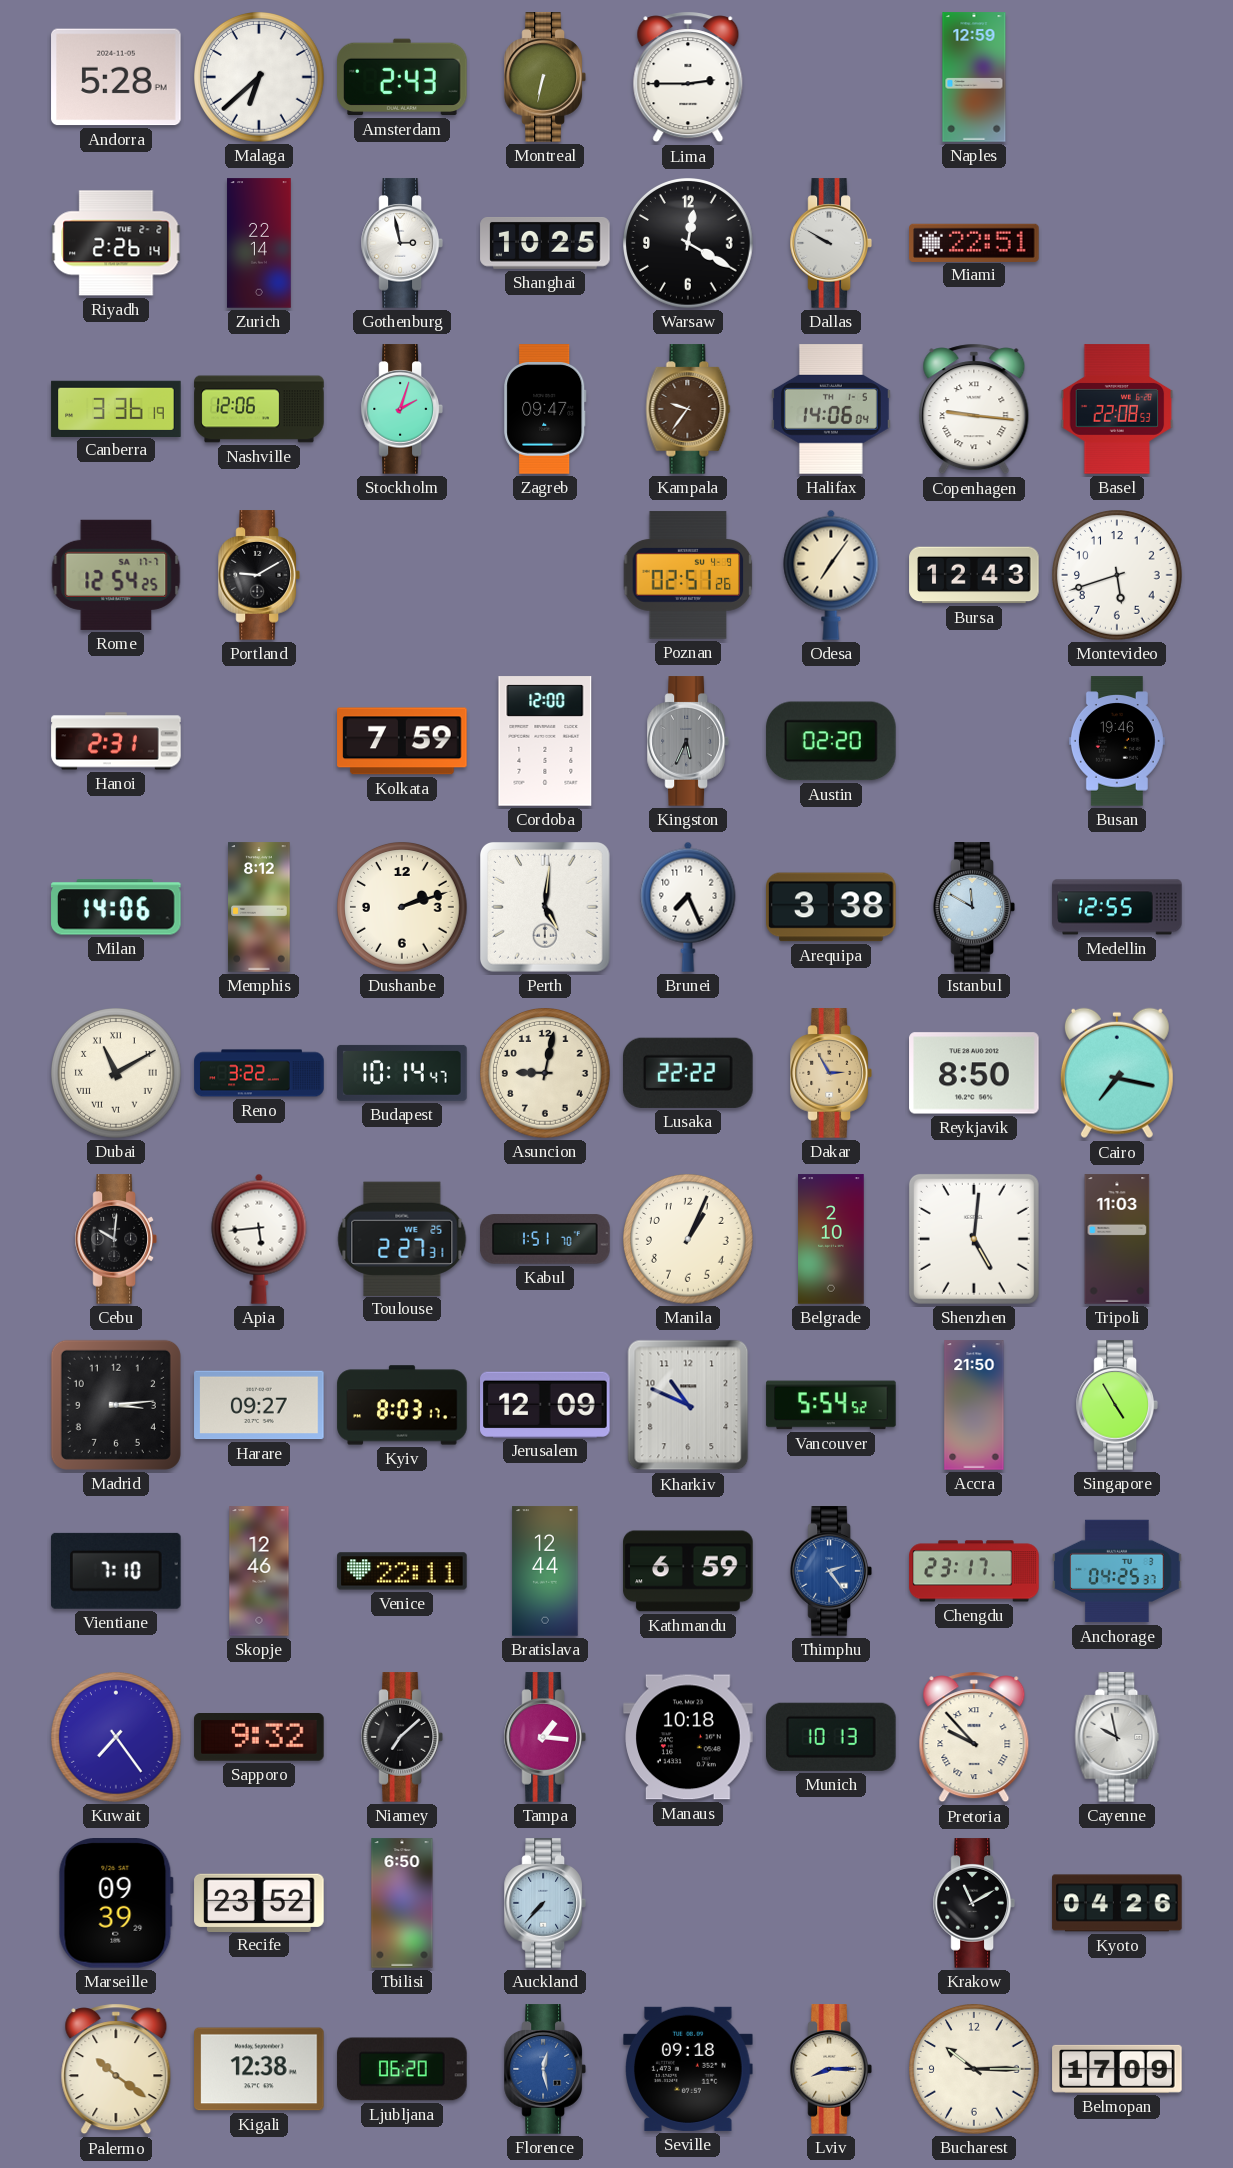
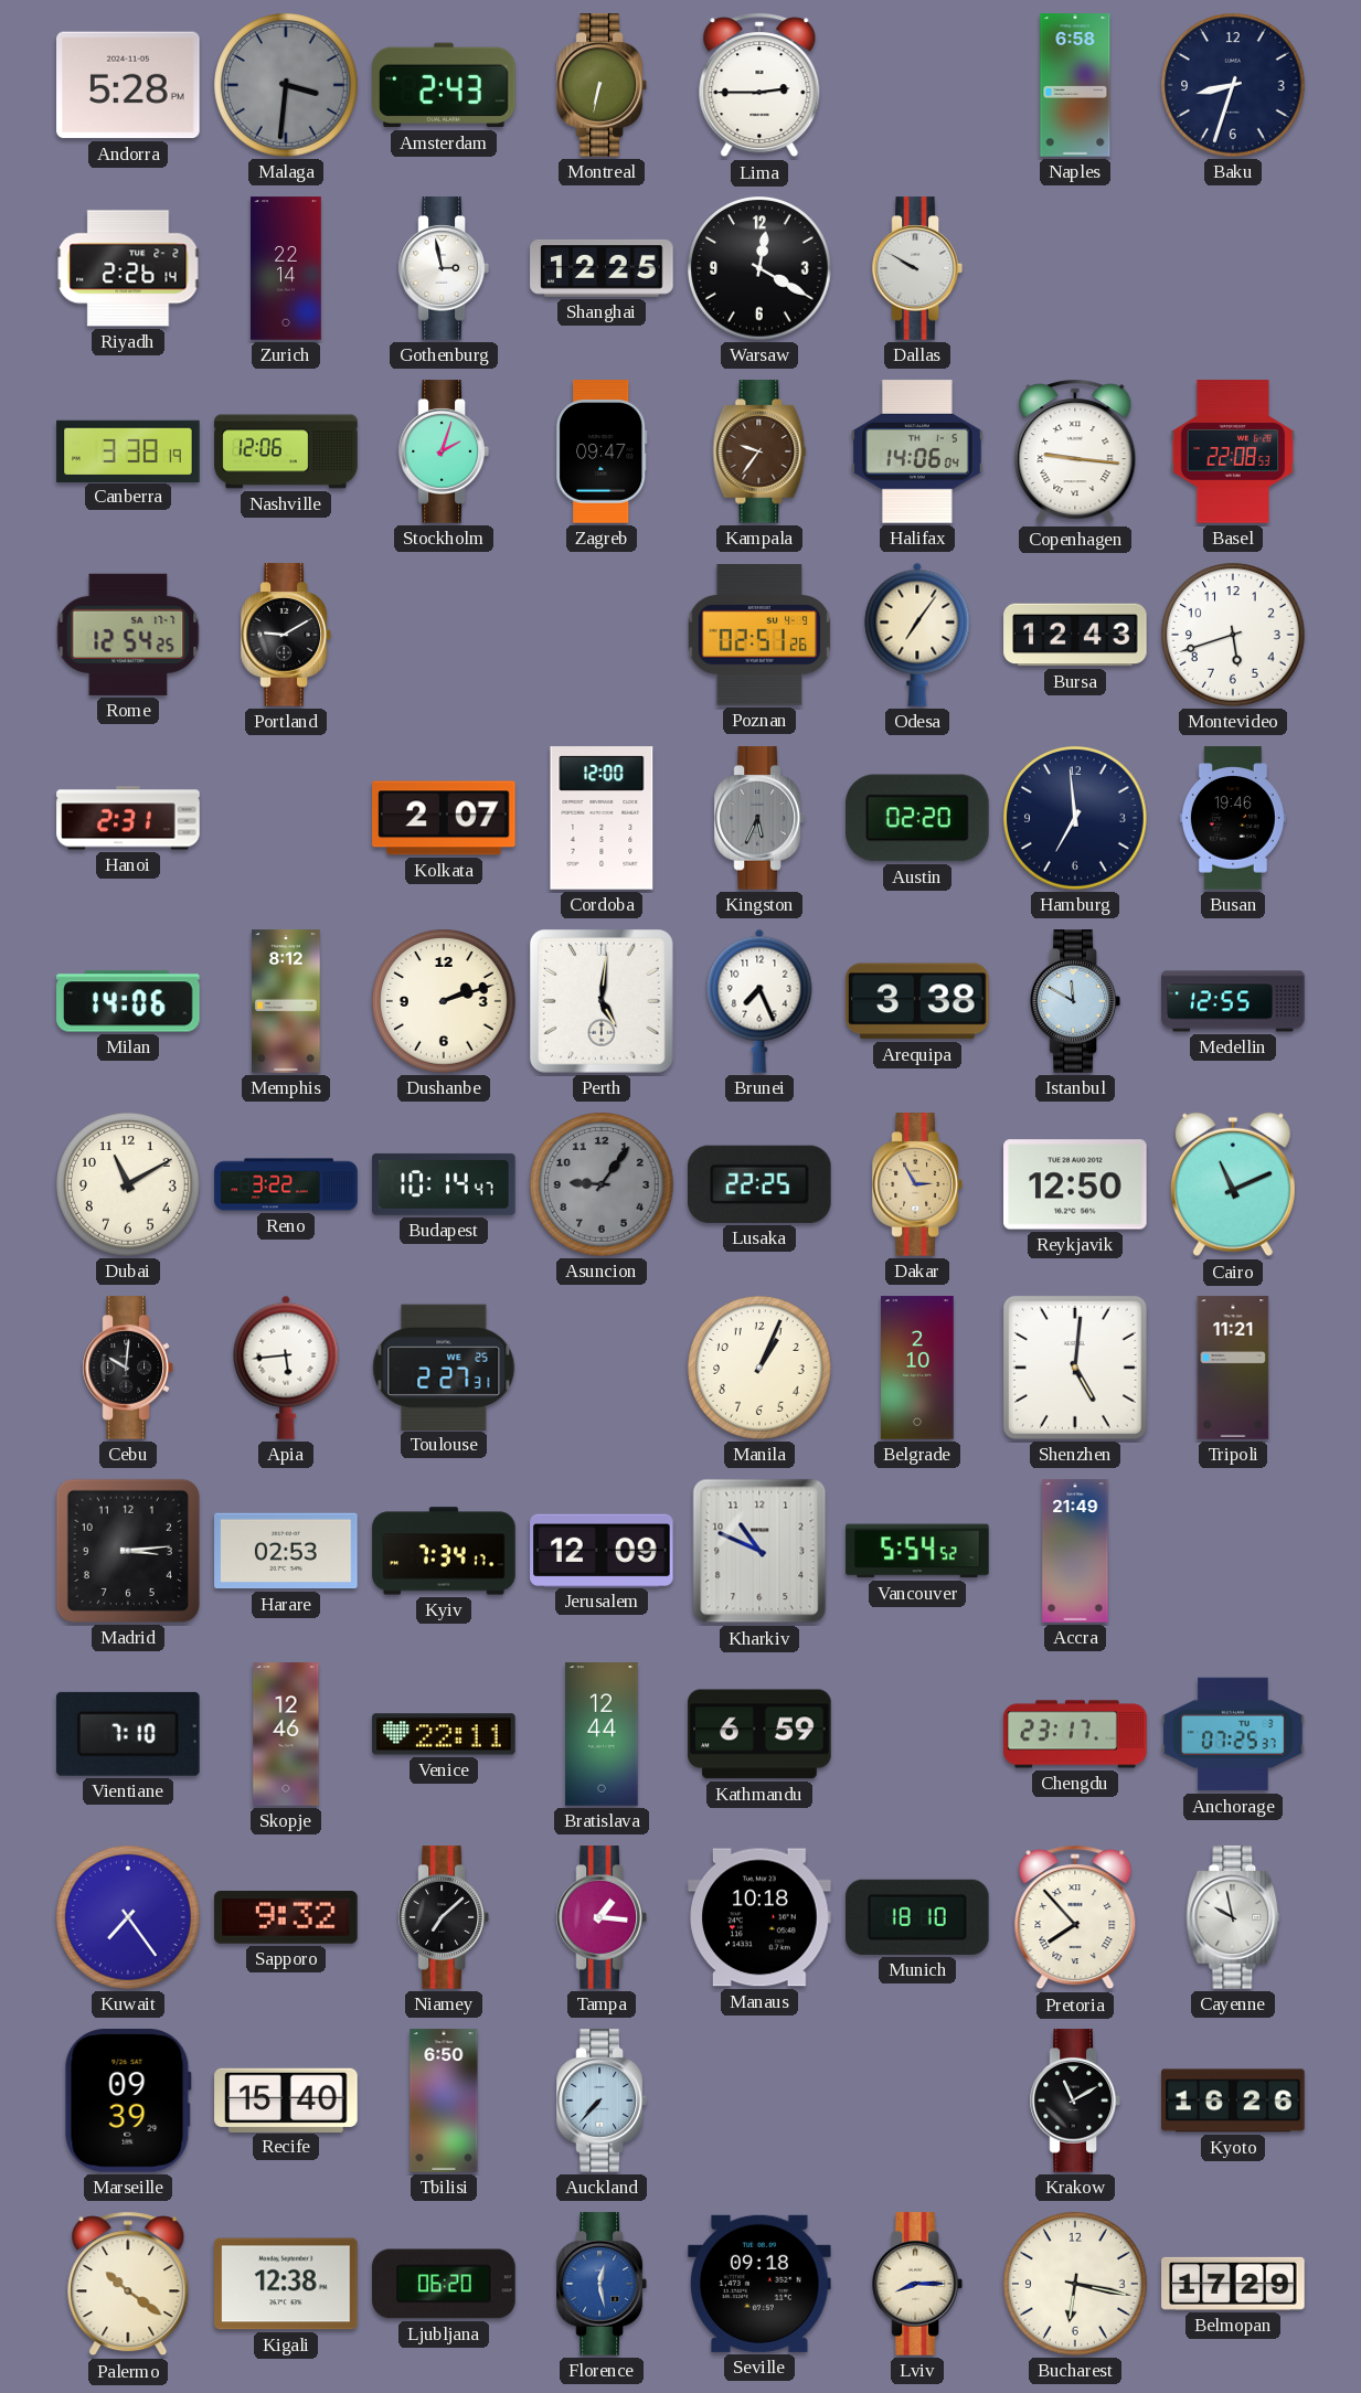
Malaga: 6:38 -> 3:31
Malaga dial: white -> grey
Naples: 12:59 -> 6:58
Baku: none -> 8:33
Shanghai: 10:25 -> 12:25
Miami: 22:51 -> none
Canberra: 3:36 -> 3:38
Kolkata: 7:59 -> 2:07
Hamburg: none -> 6:59
Dubai numerals: Roman -> Arabic
Asuncion: 9:02 -> 9:06
Asuncion dial: cream -> grey
Lusaka: 22:22 -> 22:25
Reykjavik: 8:50 -> 12:50
Cairo: 7:17 -> 11:11
Kabul: 1:51 -> none
Tripoli: 11:03 -> 11:21
Harare: 09:27 -> 02:53
Kyiv: 8:03 -> 7:34
Accra: 21:50 -> 21:49
Singapore: 4:55 -> none
Thimphu: 2:24 -> none
Anchorage: 04:25 -> 07:25
Munich: 10:13 -> 18:10
Pretoria: 9:53 -> 7:53
Recife: 23:52 -> 15:40
Kyoto: 04:26 -> 16:26
Bucharest: 10:15 -> 6:17
Belmopan: 17:09 -> 17:29
